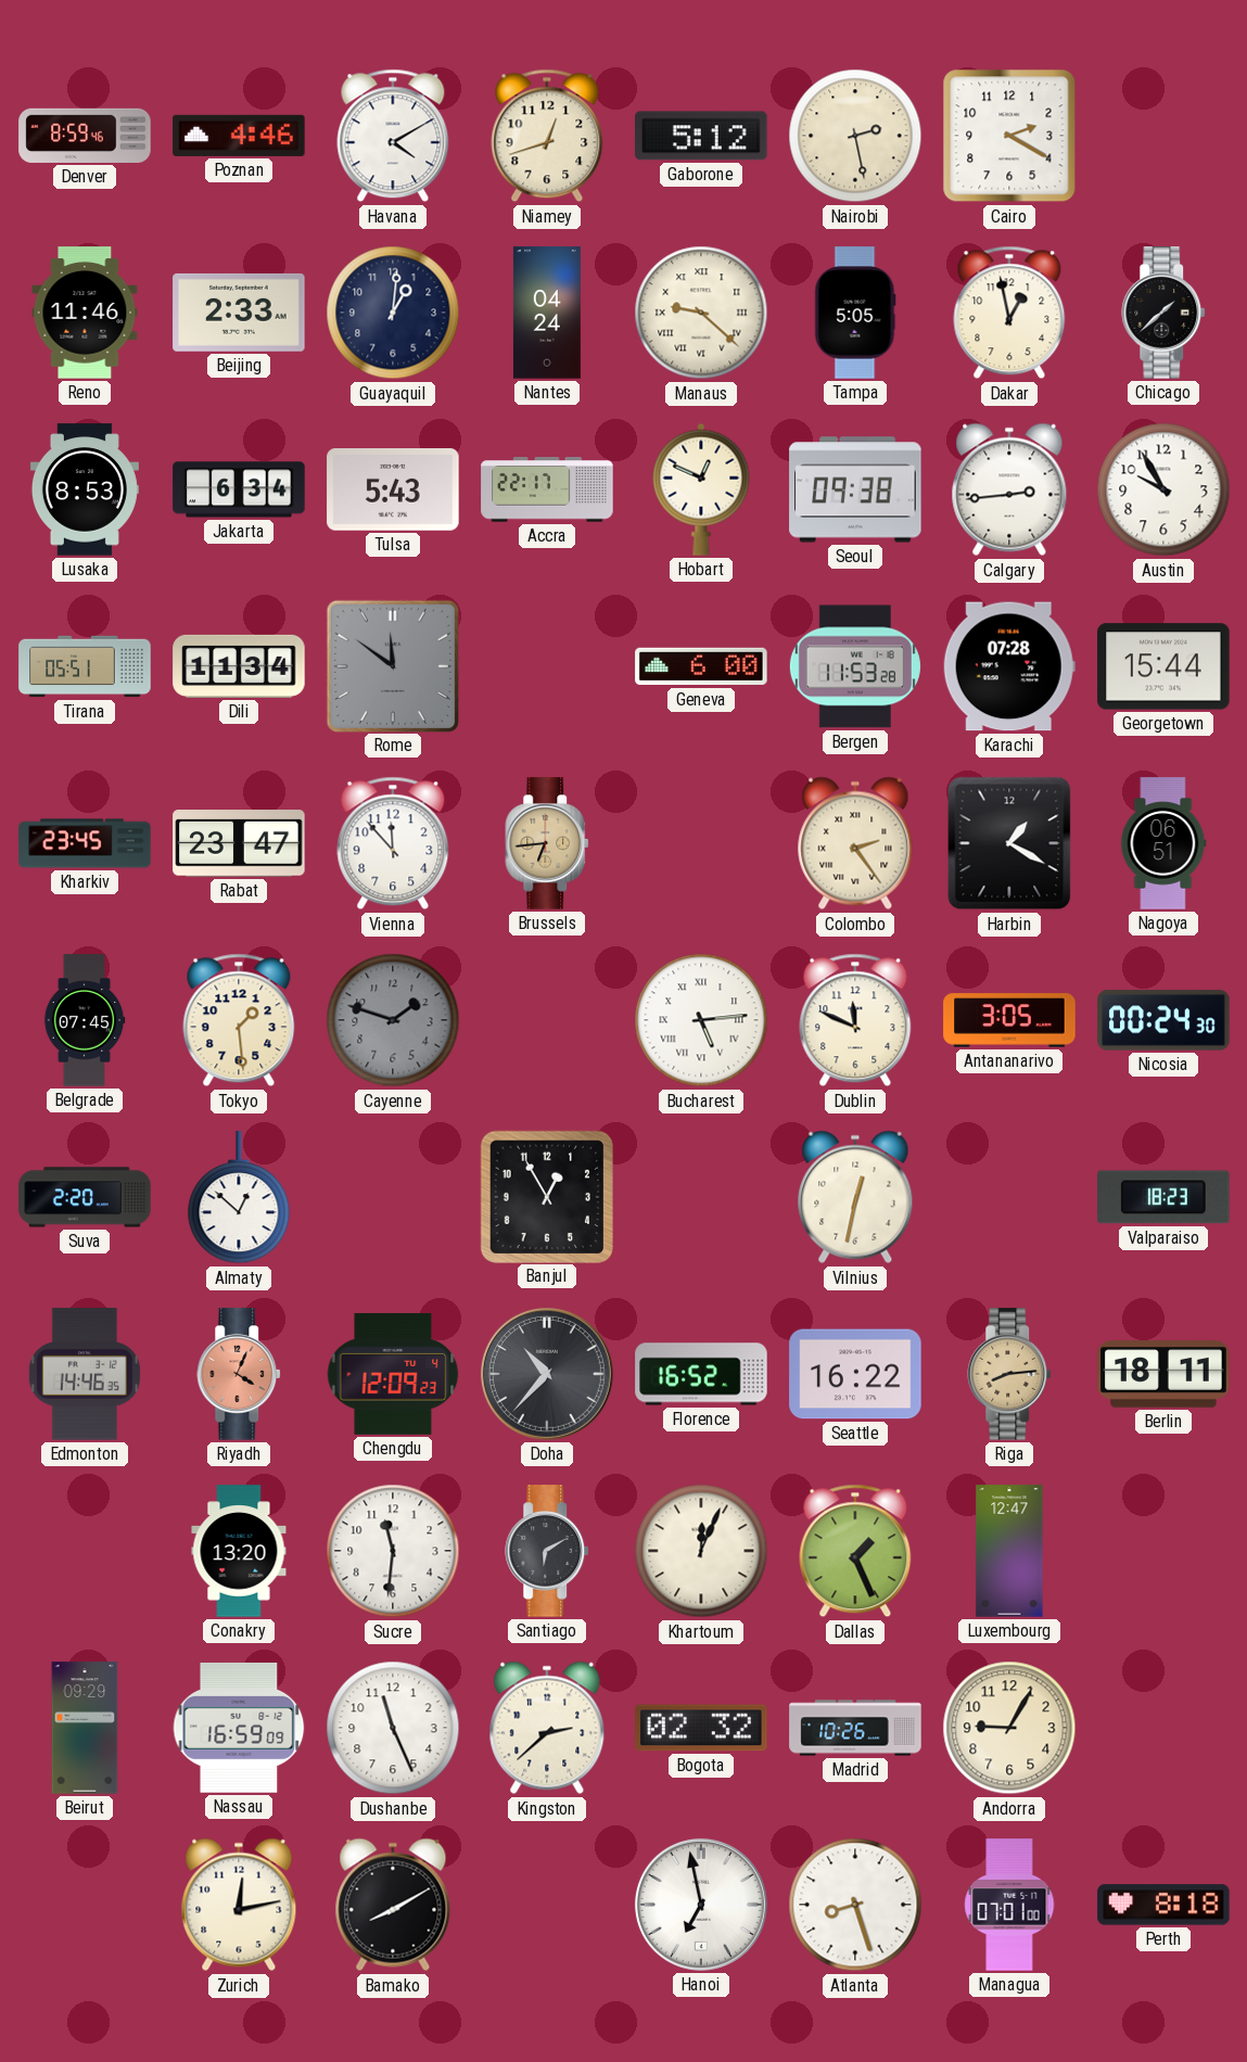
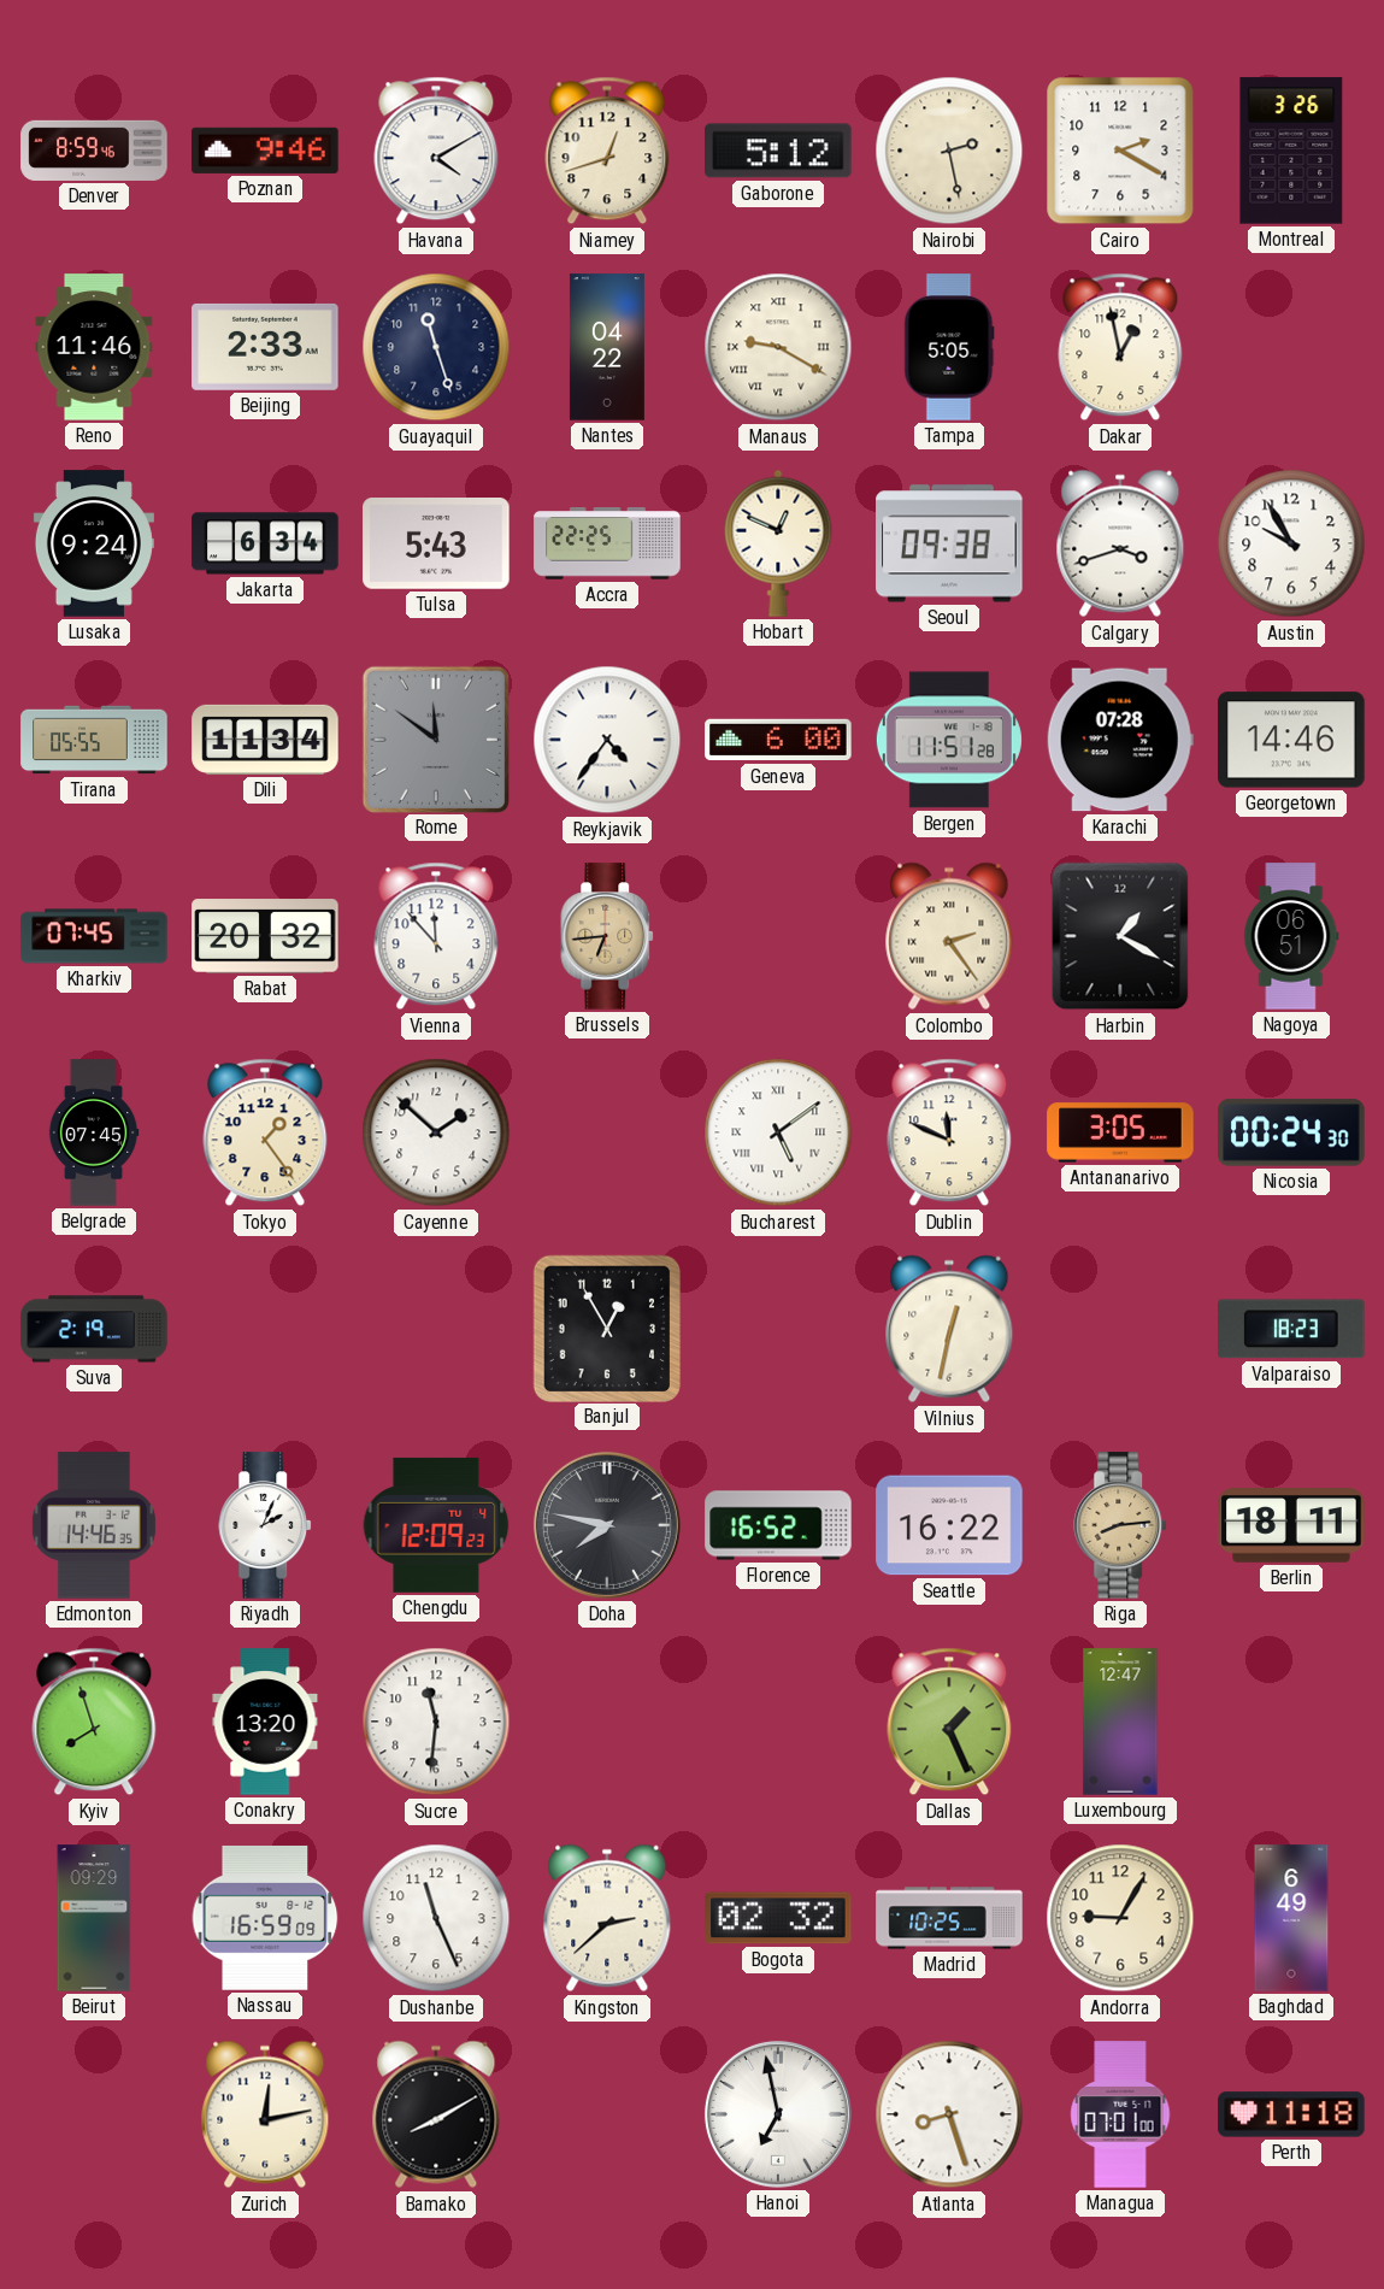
Poznan: 4:46 -> 9:46
Montreal: none -> 3:26
Guayaquil: 1:01 -> 11:27
Nantes: 04:24 -> 04:22
Manaus: 9:22 -> 9:20
Chicago: 1:38 -> none
Lusaka: 8:53 -> 9:24
Accra: 22:17 -> 22:25
Calgary: 2:44 -> 3:42
Tirana: 05:51 -> 05:55
Reykjavik: none -> 4:36
Bergen: 11:53 -> 11:51
Georgetown: 15:44 -> 14:46
Kharkiv: 23:45 -> 07:45
Rabat: 23:47 -> 20:32
Tokyo: 1:29 -> 1:24
Cayenne: 1:48 -> 1:52
Cayenne dial: grey -> white
Bucharest: 5:14 -> 5:09
Suva: 2:20 -> 2:19
Almaty: 12:52 -> none
Riyadh: 4:04 -> 2:04
Riyadh dial: salmon -> white
Doha: 10:37 -> 7:47
Kyiv: none -> 7:57
Santiago: 6:10 -> none
Khartoum: 12:04 -> none
Madrid: 10:26 -> 10:25
Baghdad: none -> 6:49
Perth: 8:18 -> 11:18
